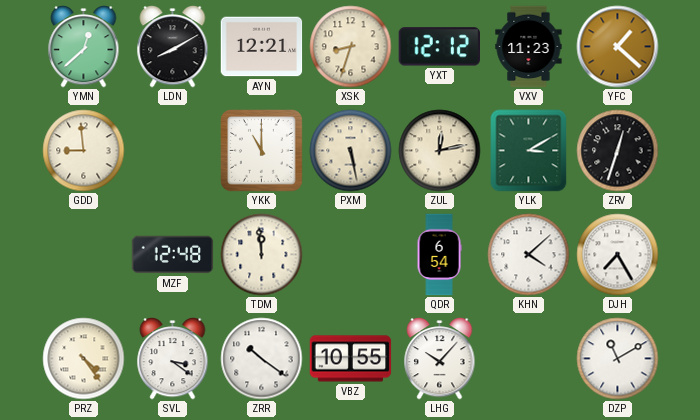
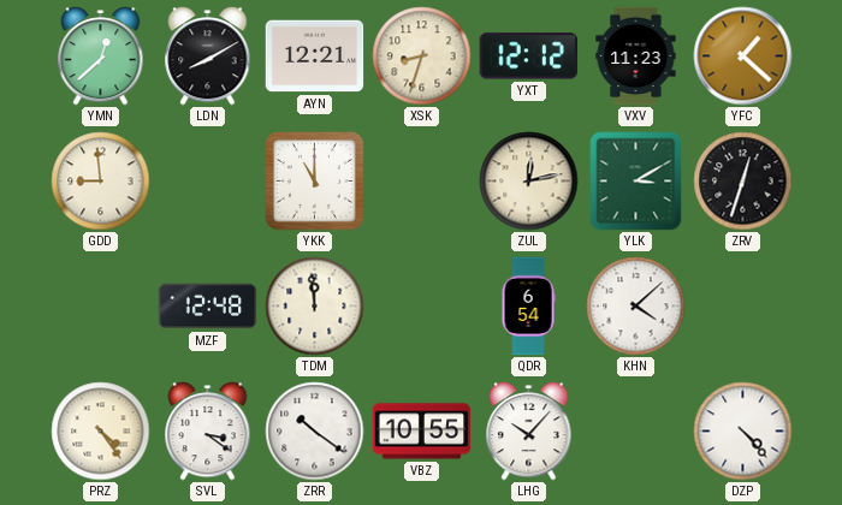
PXM: 5:28 -> none
DJH: 7:25 -> none
DZP: 11:10 -> 4:23
